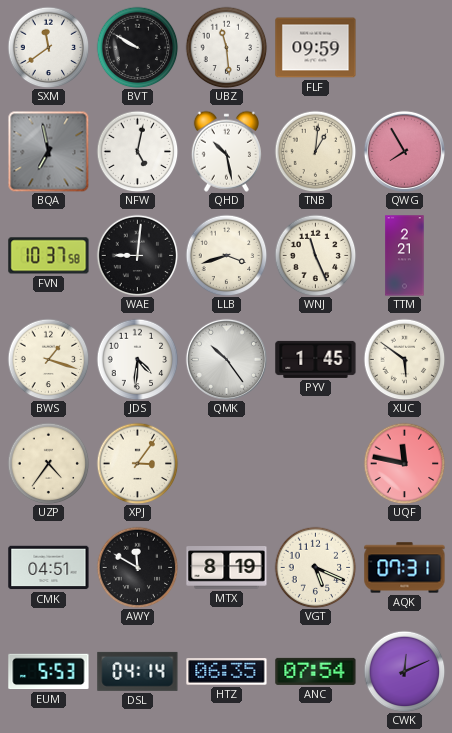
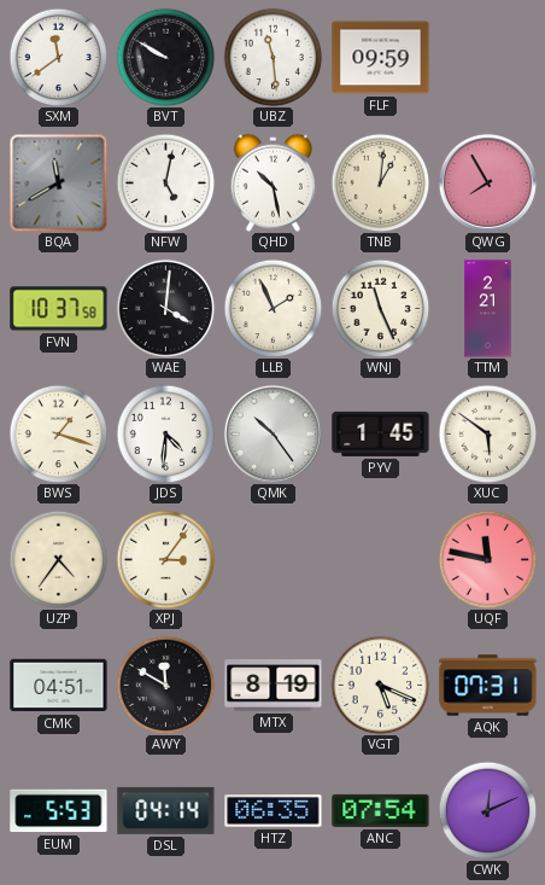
BQA: 6:58 -> 11:40
WAE: 9:01 -> 4:01
LLB: 3:42 -> 1:56
